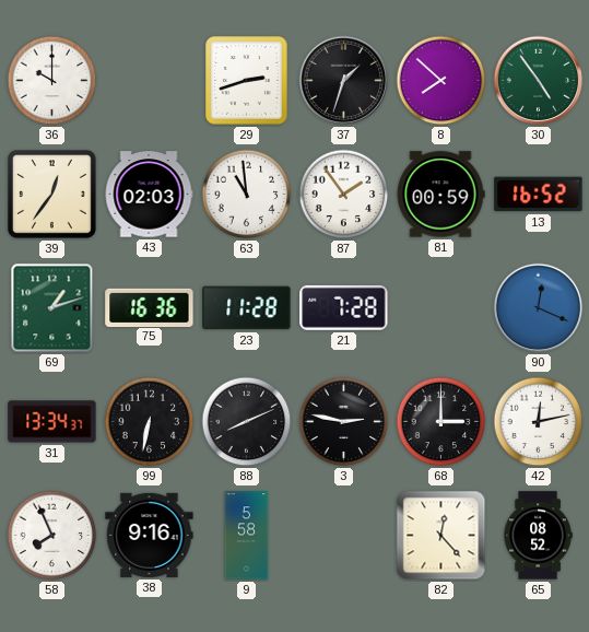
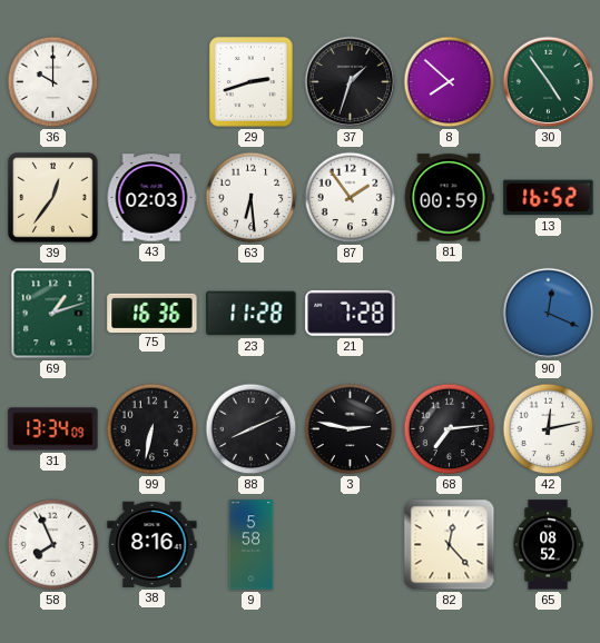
63: 10:59 -> 6:29
31: 13:34:37 -> 13:34:09
68: 3:00 -> 7:14
38: 9:16 -> 8:16
